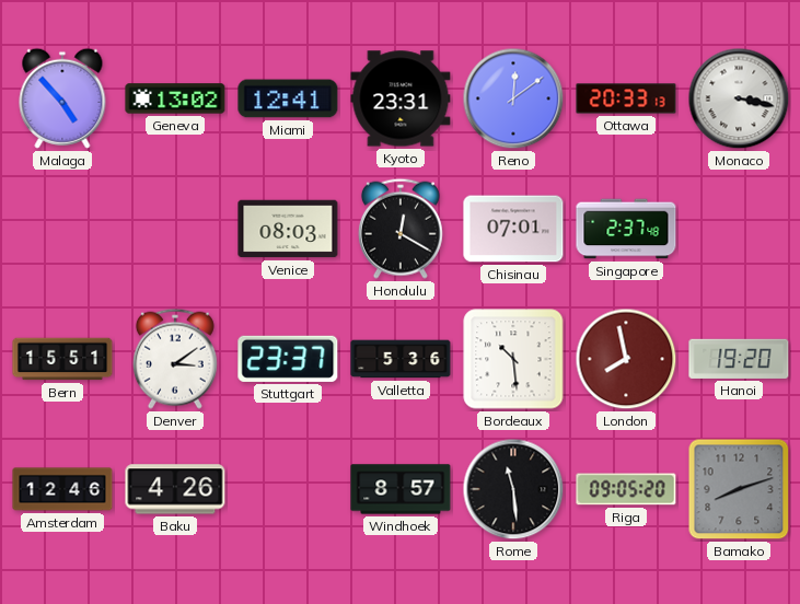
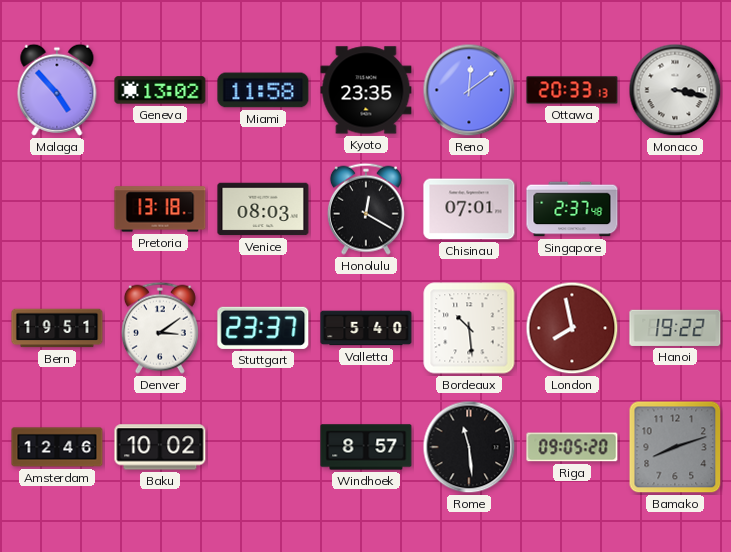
Miami: 12:41 -> 11:58
Kyoto: 23:31 -> 23:35
Pretoria: none -> 13:18
Bern: 15:51 -> 19:51
Valletta: 5:36 -> 5:40
Hanoi: 19:20 -> 19:22
Baku: 4:26 -> 10:02
